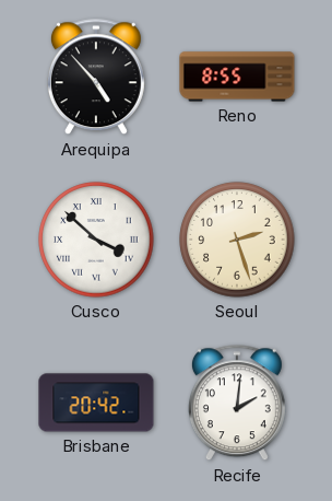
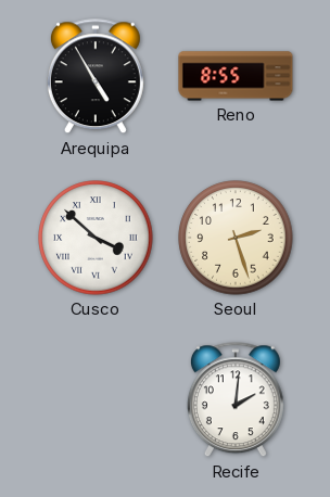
Arequipa: 4:53 -> 4:55
Brisbane: 20:42 -> none
